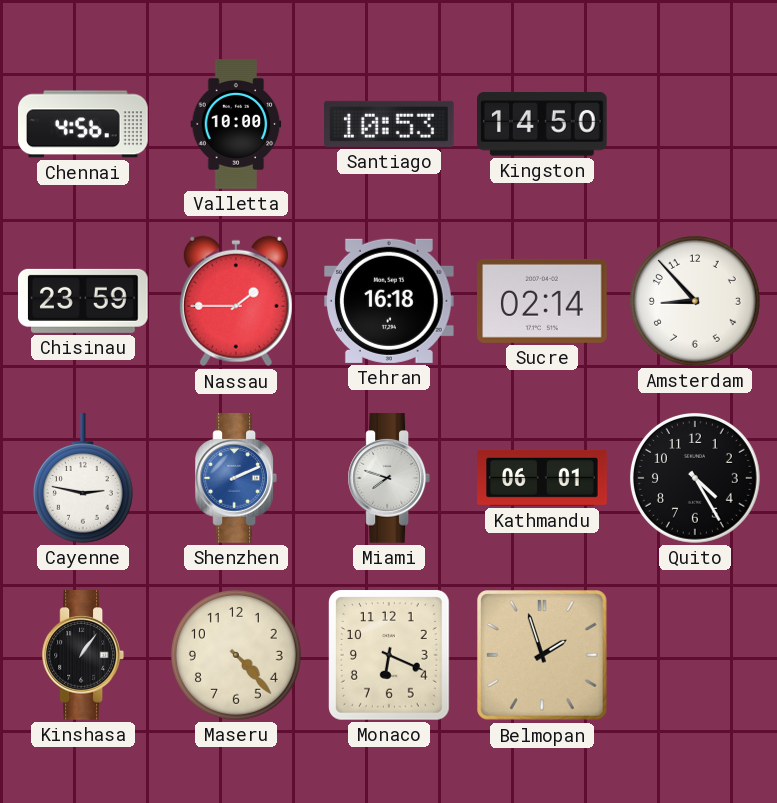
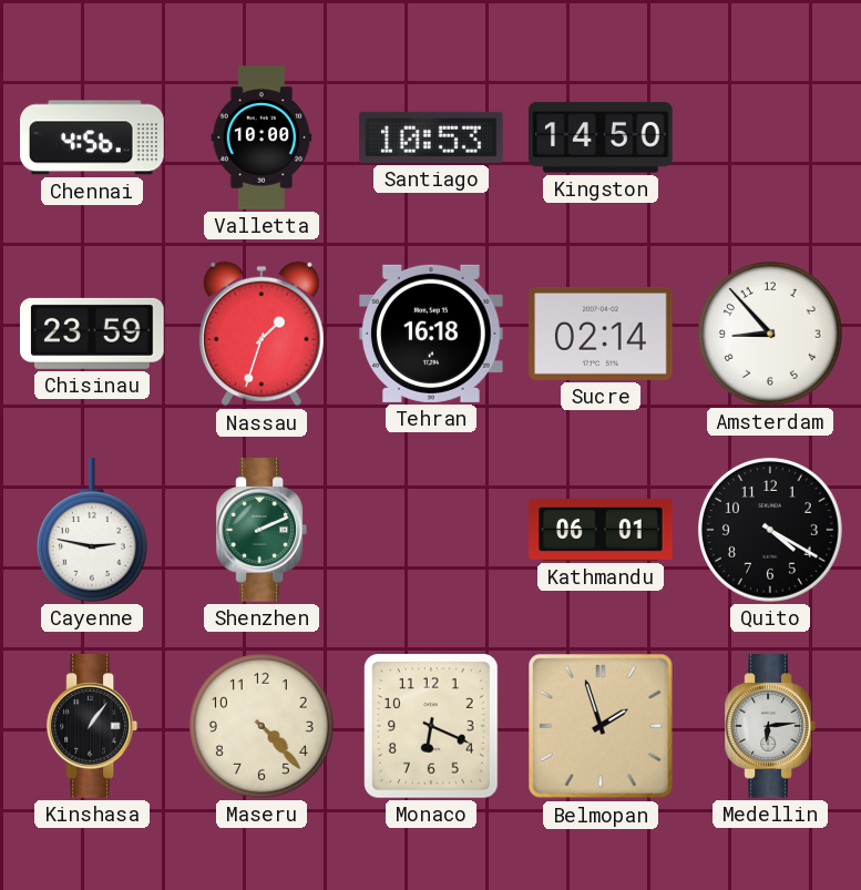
Nassau: 1:45 -> 1:33
Shenzhen dial: blue -> green
Miami: 7:48 -> none
Quito: 4:25 -> 4:20
Medellin: none -> 6:14
